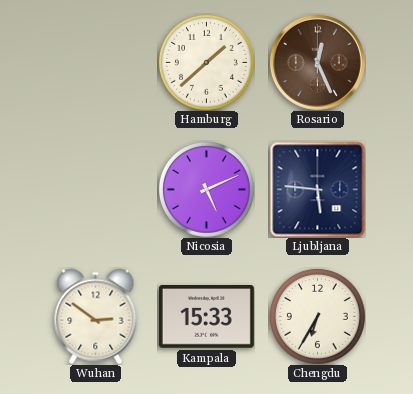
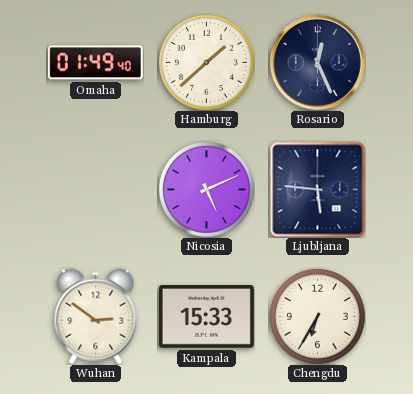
Omaha: none -> 01:49
Rosario dial: brown -> navy
